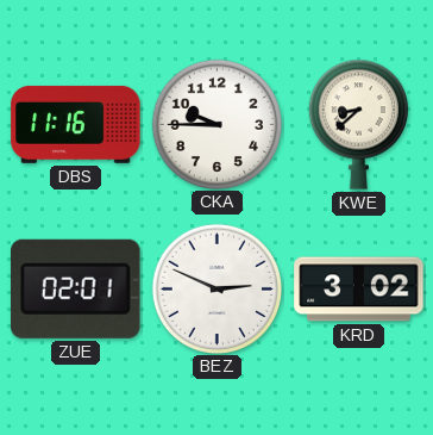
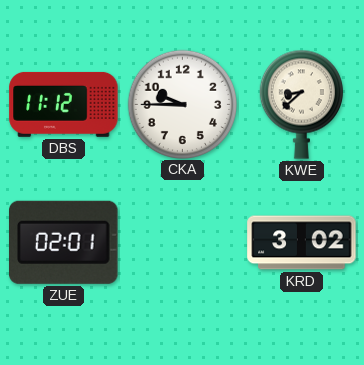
DBS: 11:16 -> 11:12
BEZ: 2:49 -> none
